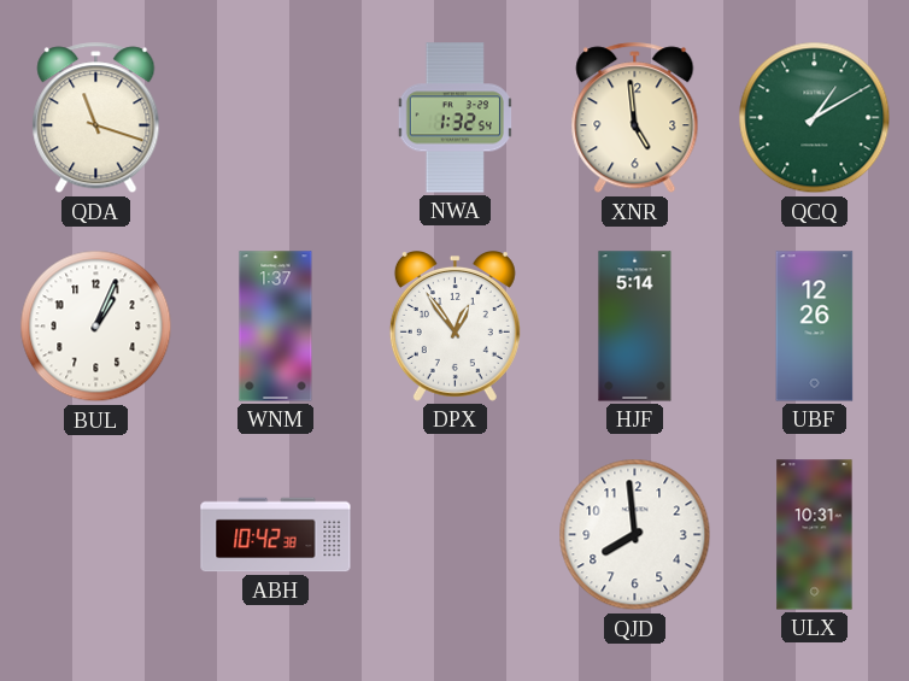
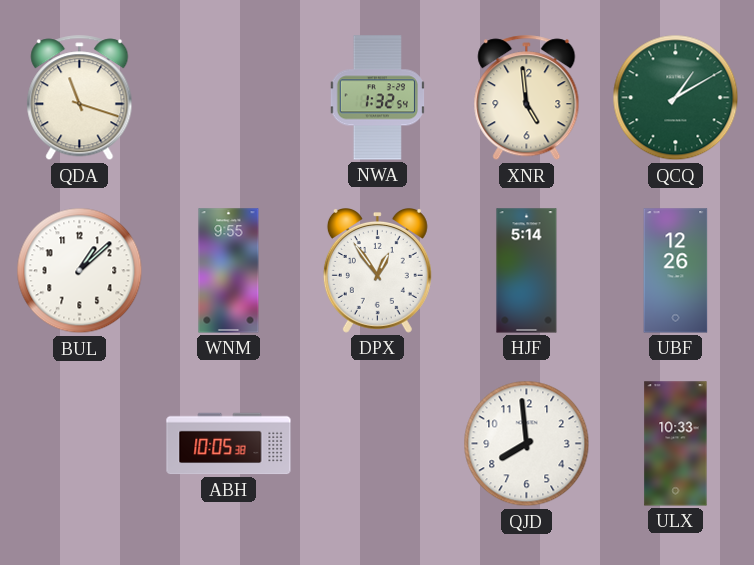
BUL: 1:04 -> 1:08
WNM: 1:37 -> 9:55
ABH: 10:42 -> 10:05
ULX: 10:31 -> 10:33
